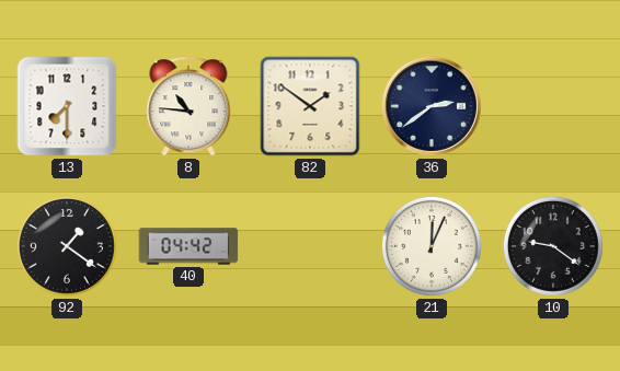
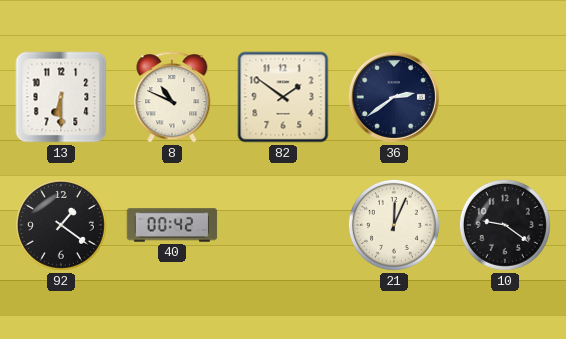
13: 7:30 -> 6:30
8: 10:46 -> 10:49
40: 04:42 -> 00:42
